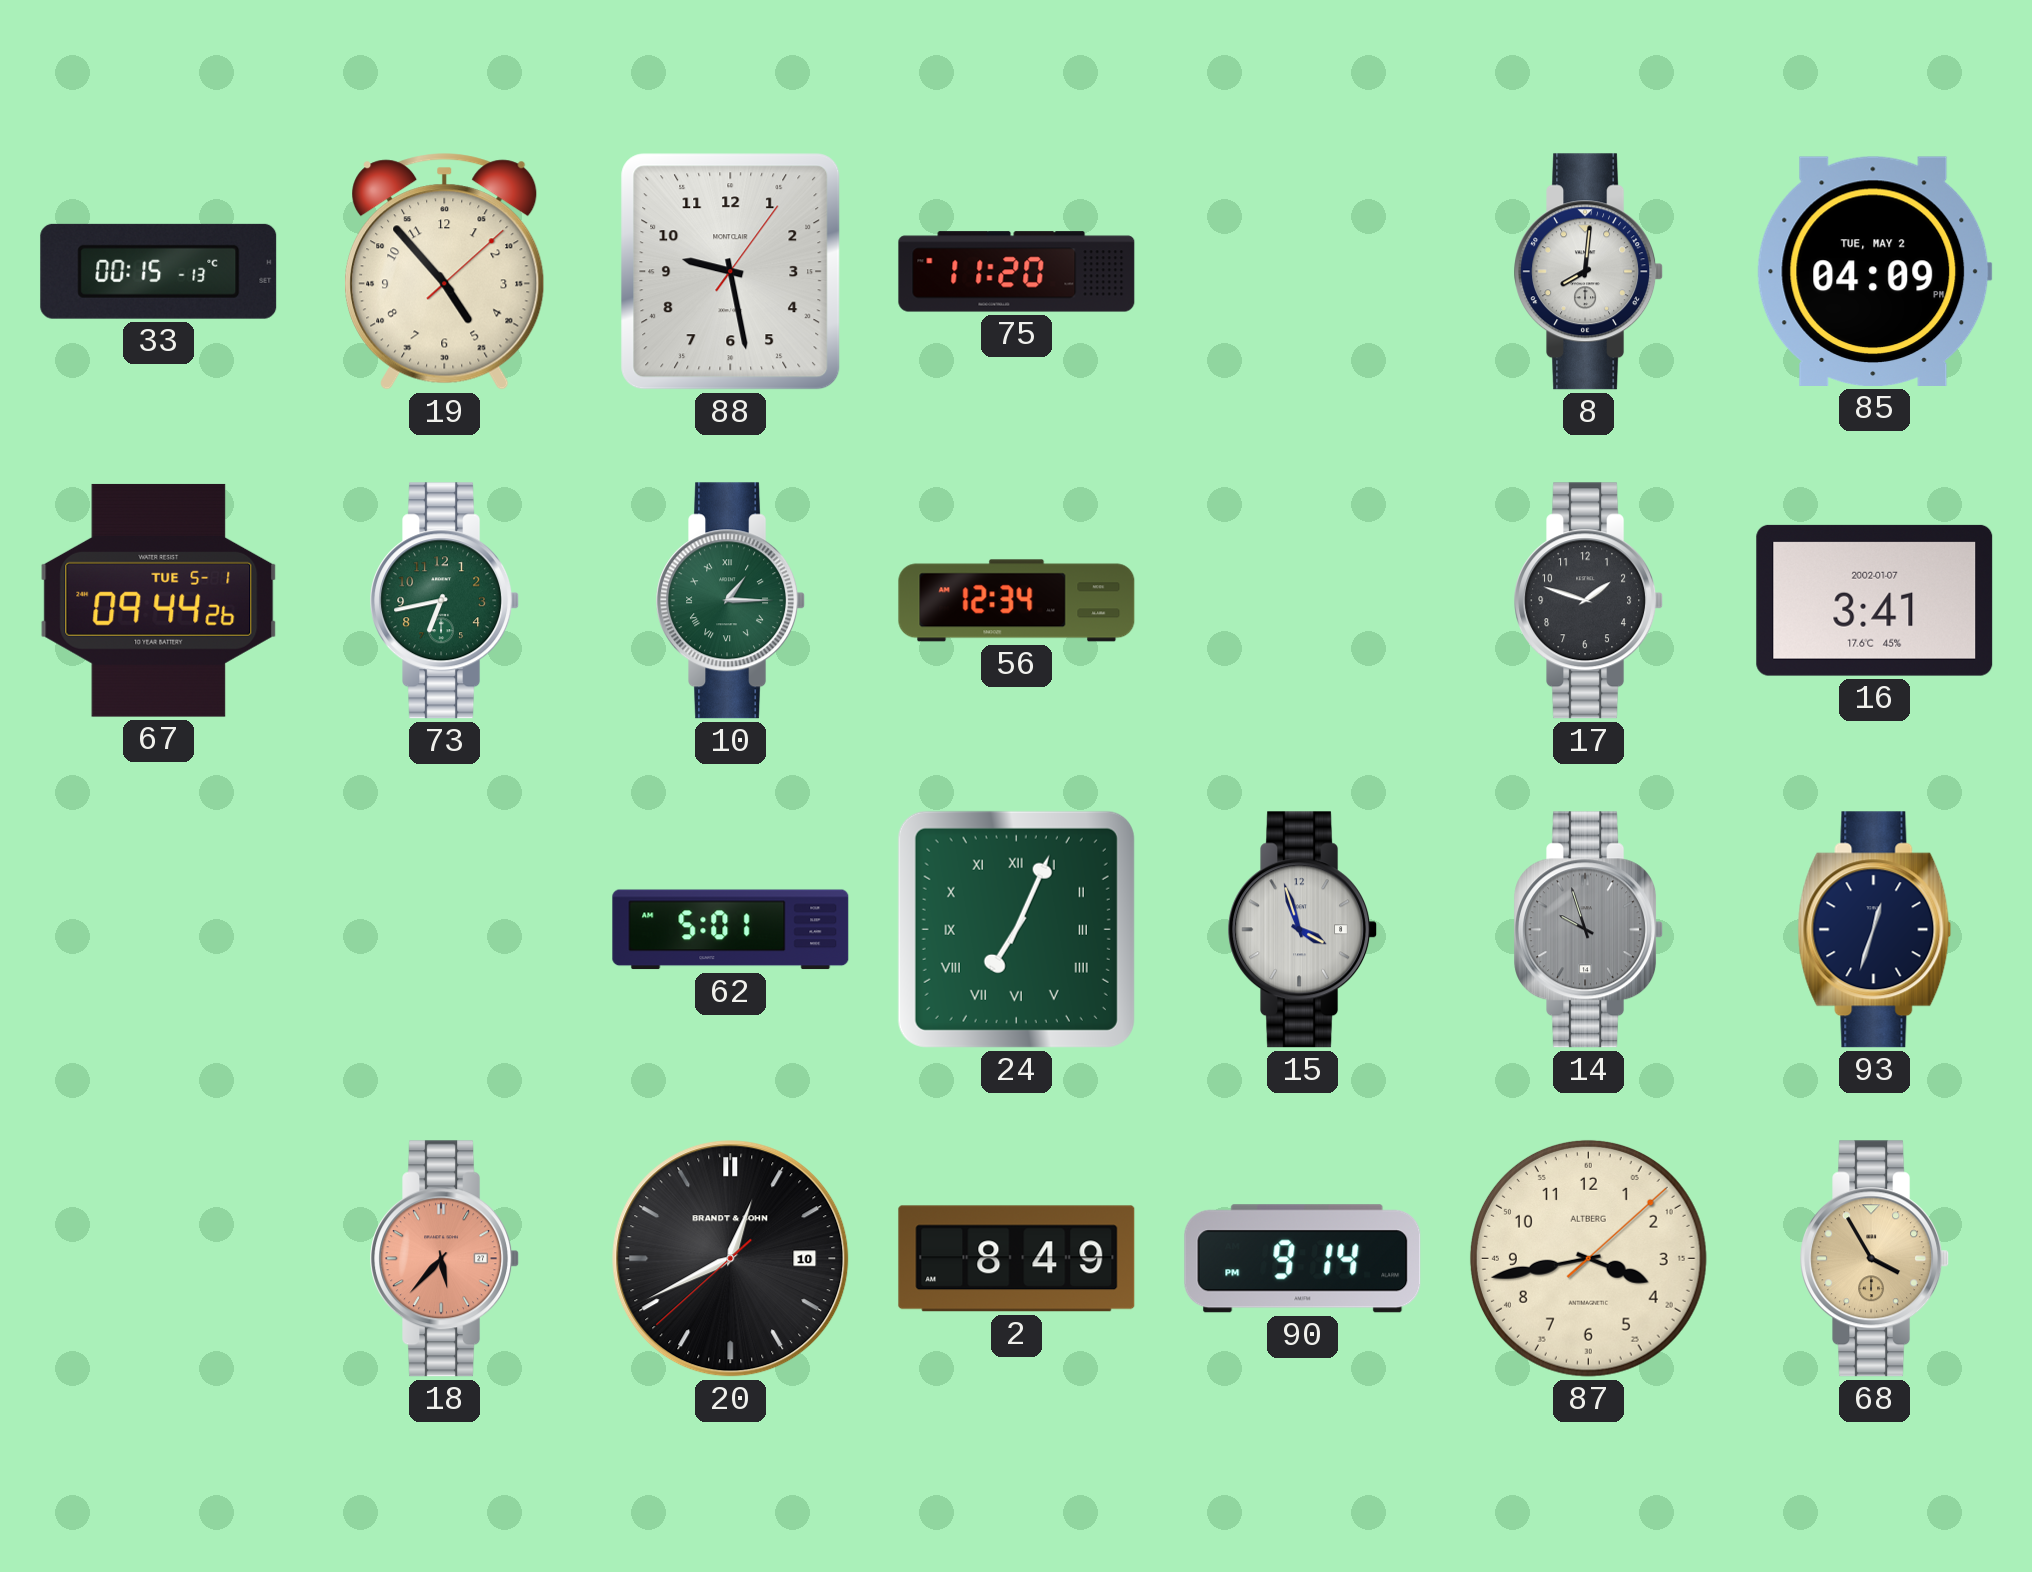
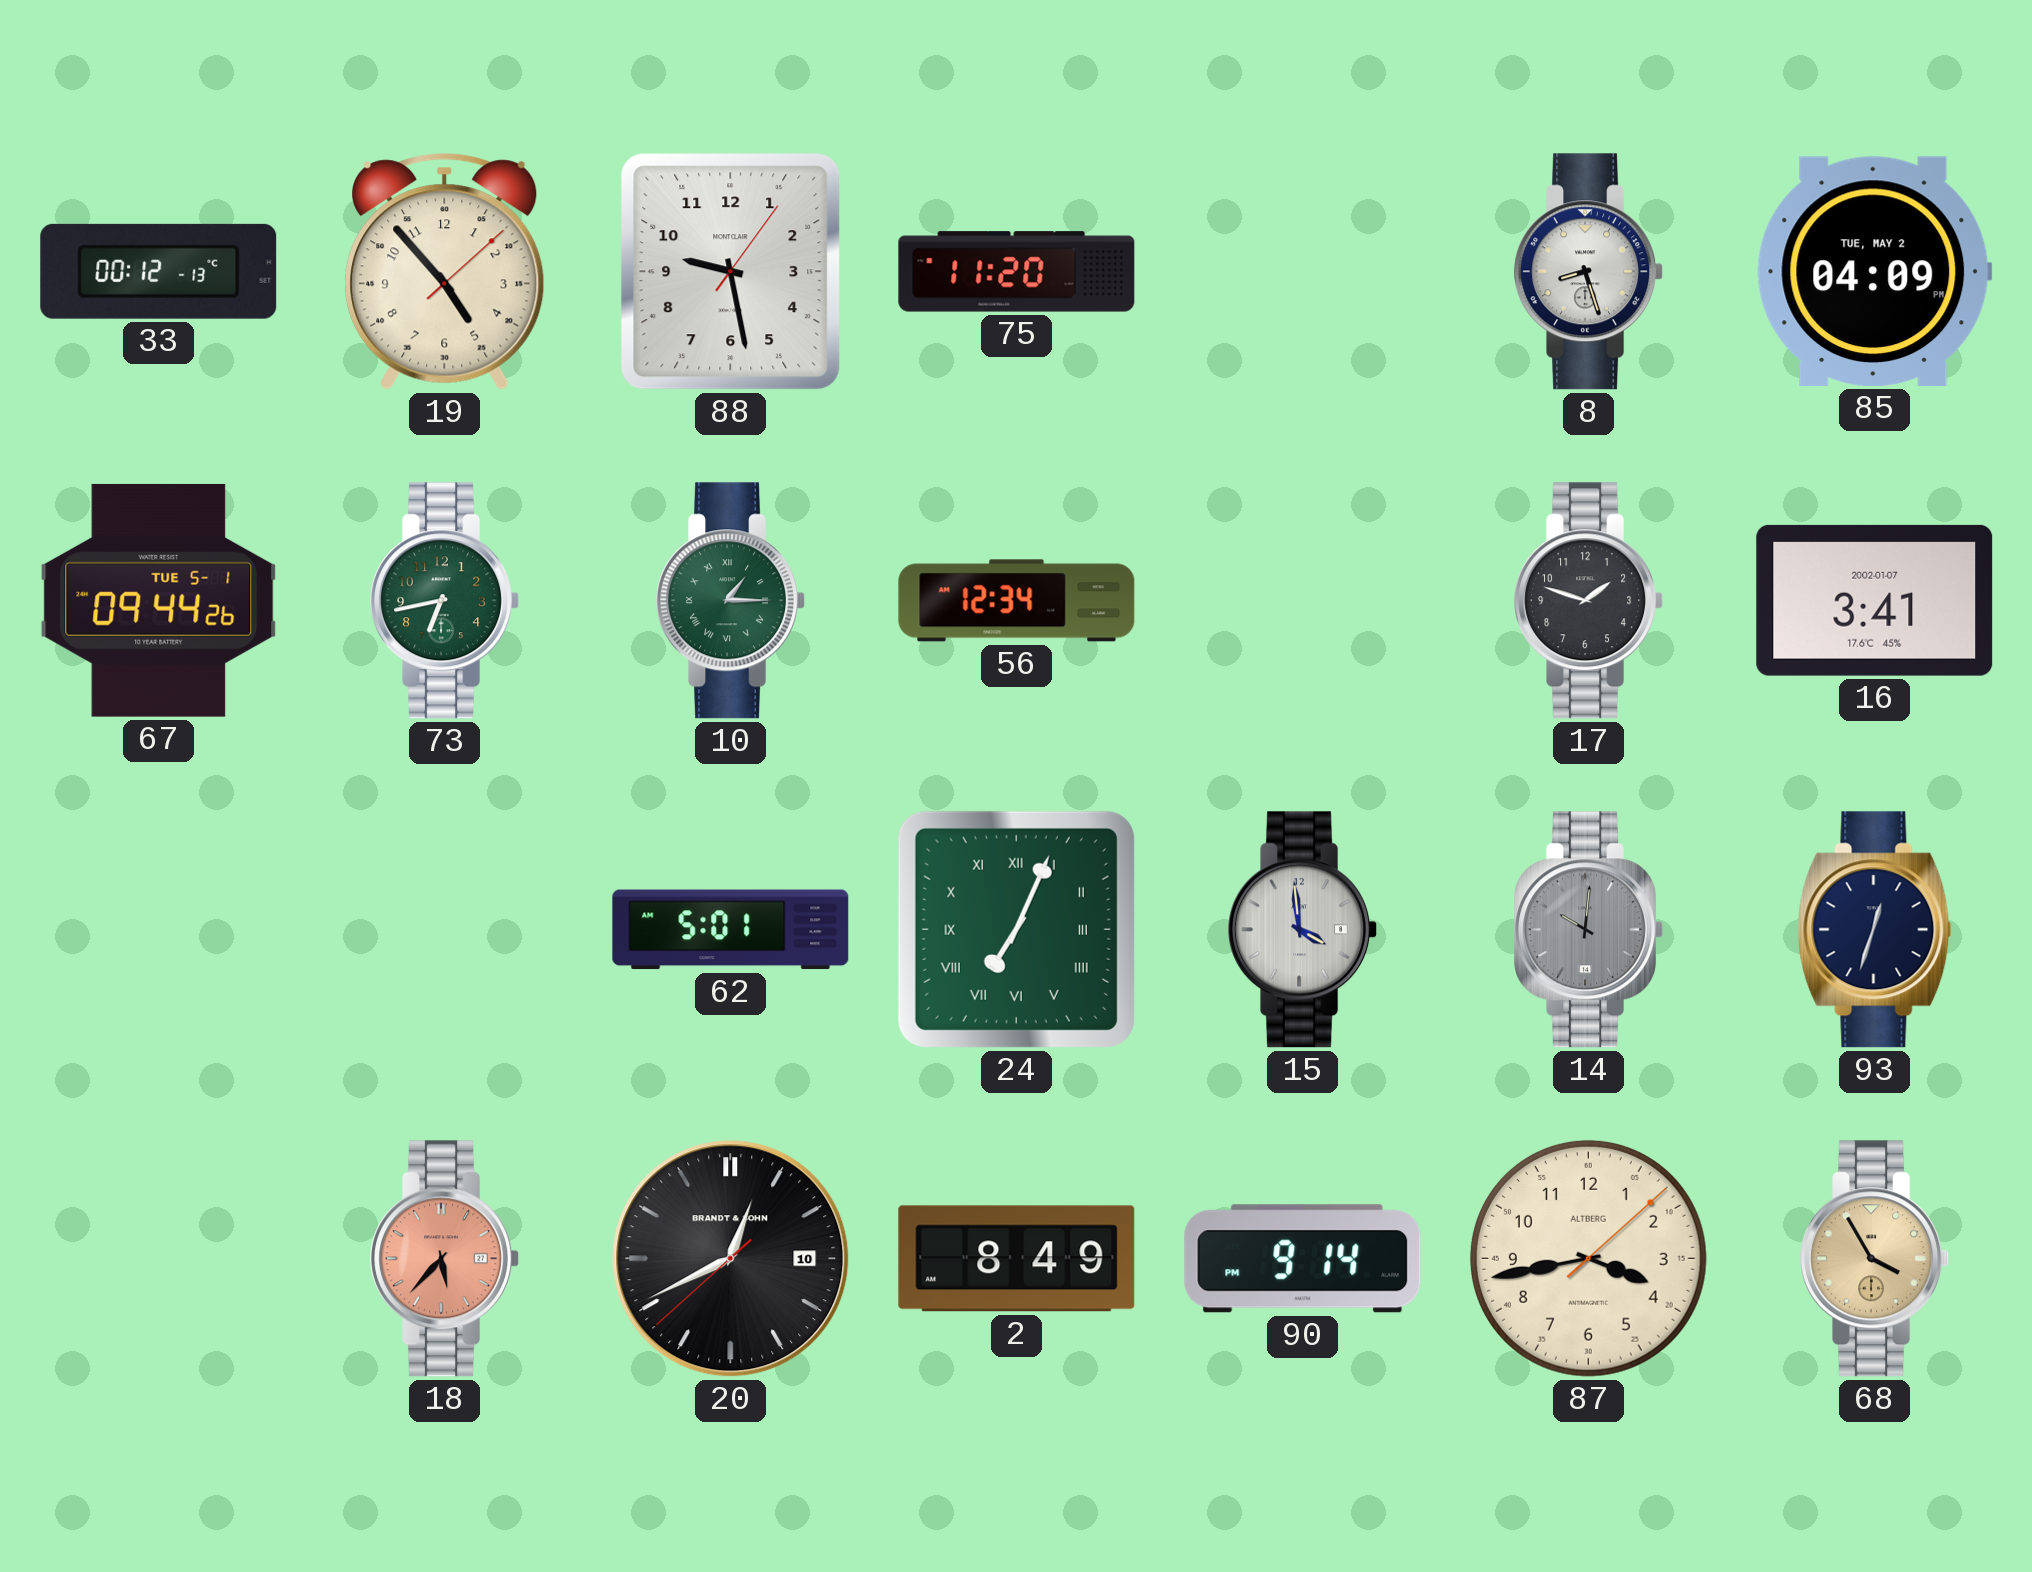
33: 00:15 -> 00:12
8: 8:01 -> 8:27
15: 3:57 -> 3:59
14: 9:57 -> 10:01
